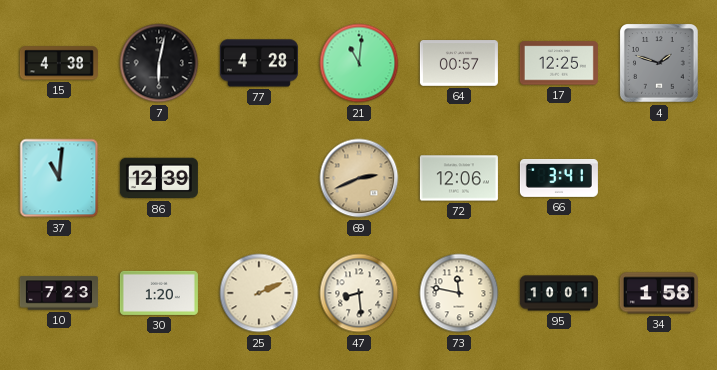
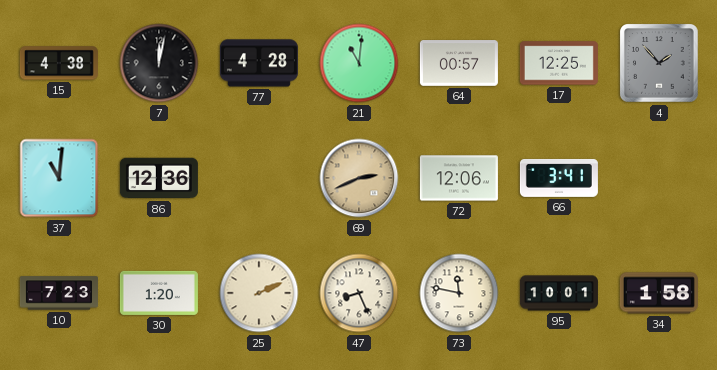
7: 6:02 -> 12:02
4: 1:48 -> 1:53
86: 12:39 -> 12:36
47: 8:29 -> 8:26
